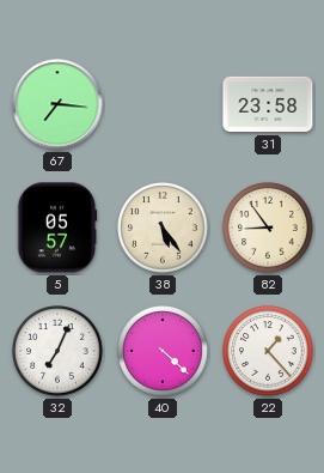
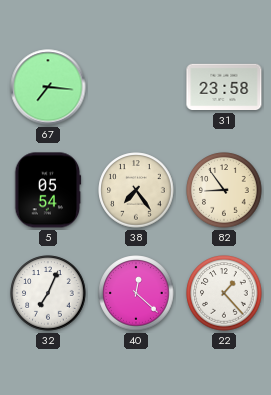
5: 05:57 -> 05:54
38: 5:24 -> 7:24
40: 4:22 -> 12:22
